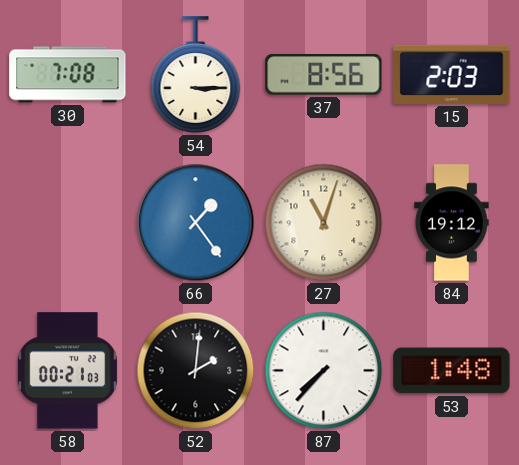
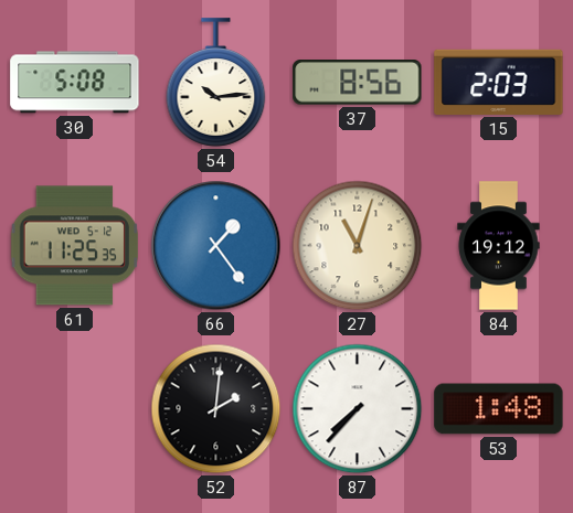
30: 7:08 -> 5:08
54: 3:15 -> 10:14
61: none -> 11:25
58: 00:21 -> none
